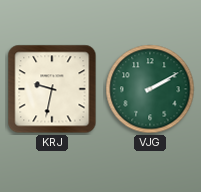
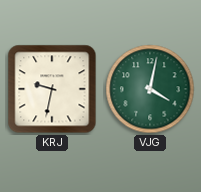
VJG: 2:10 -> 4:02
